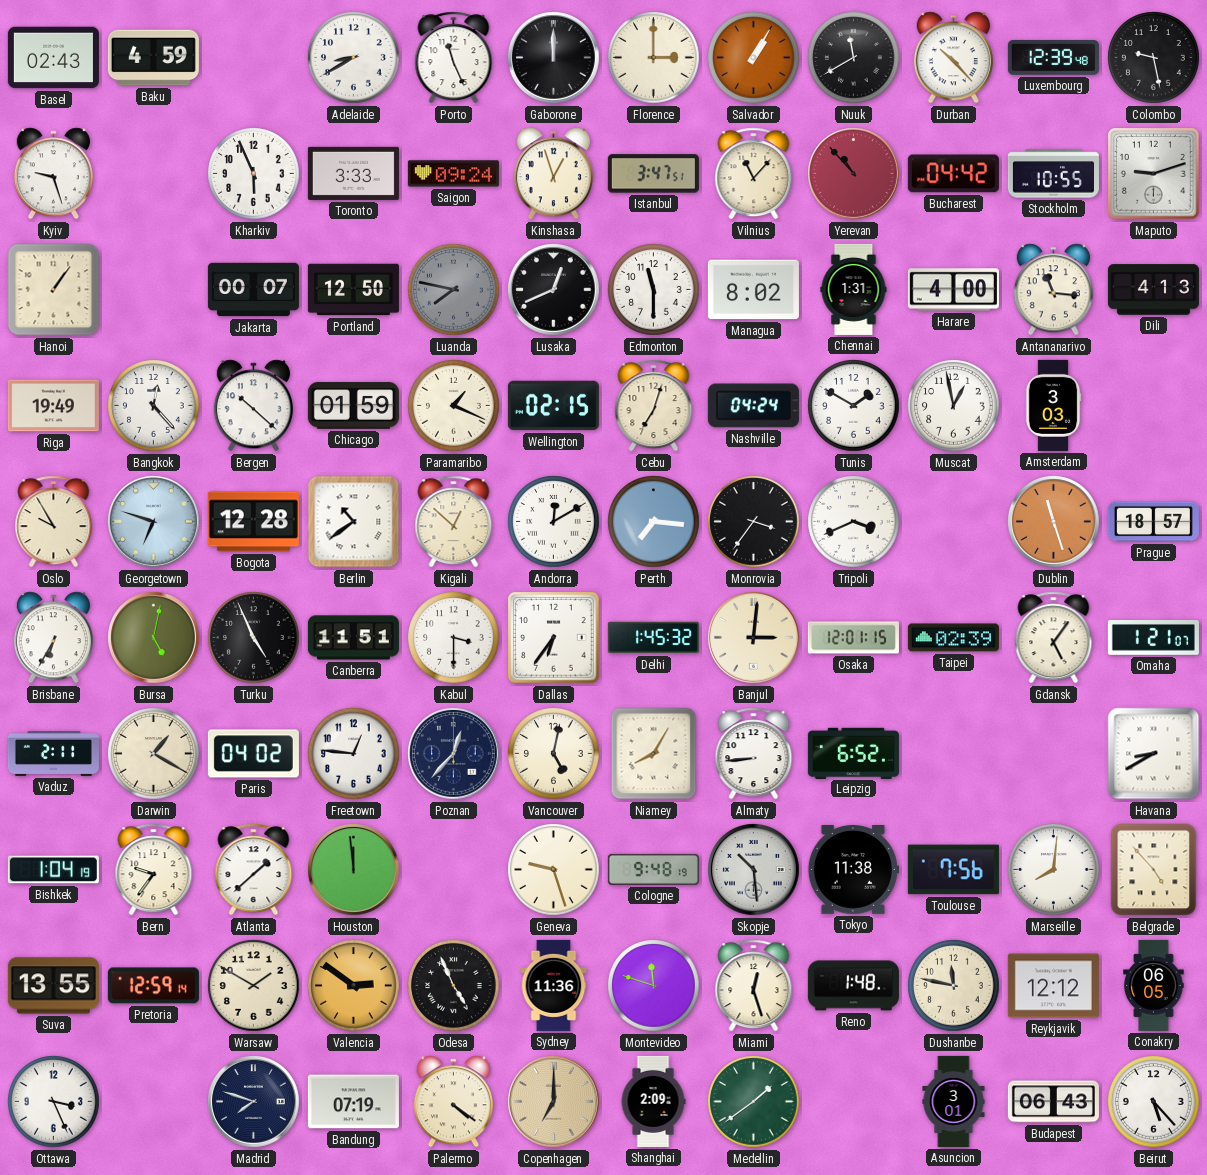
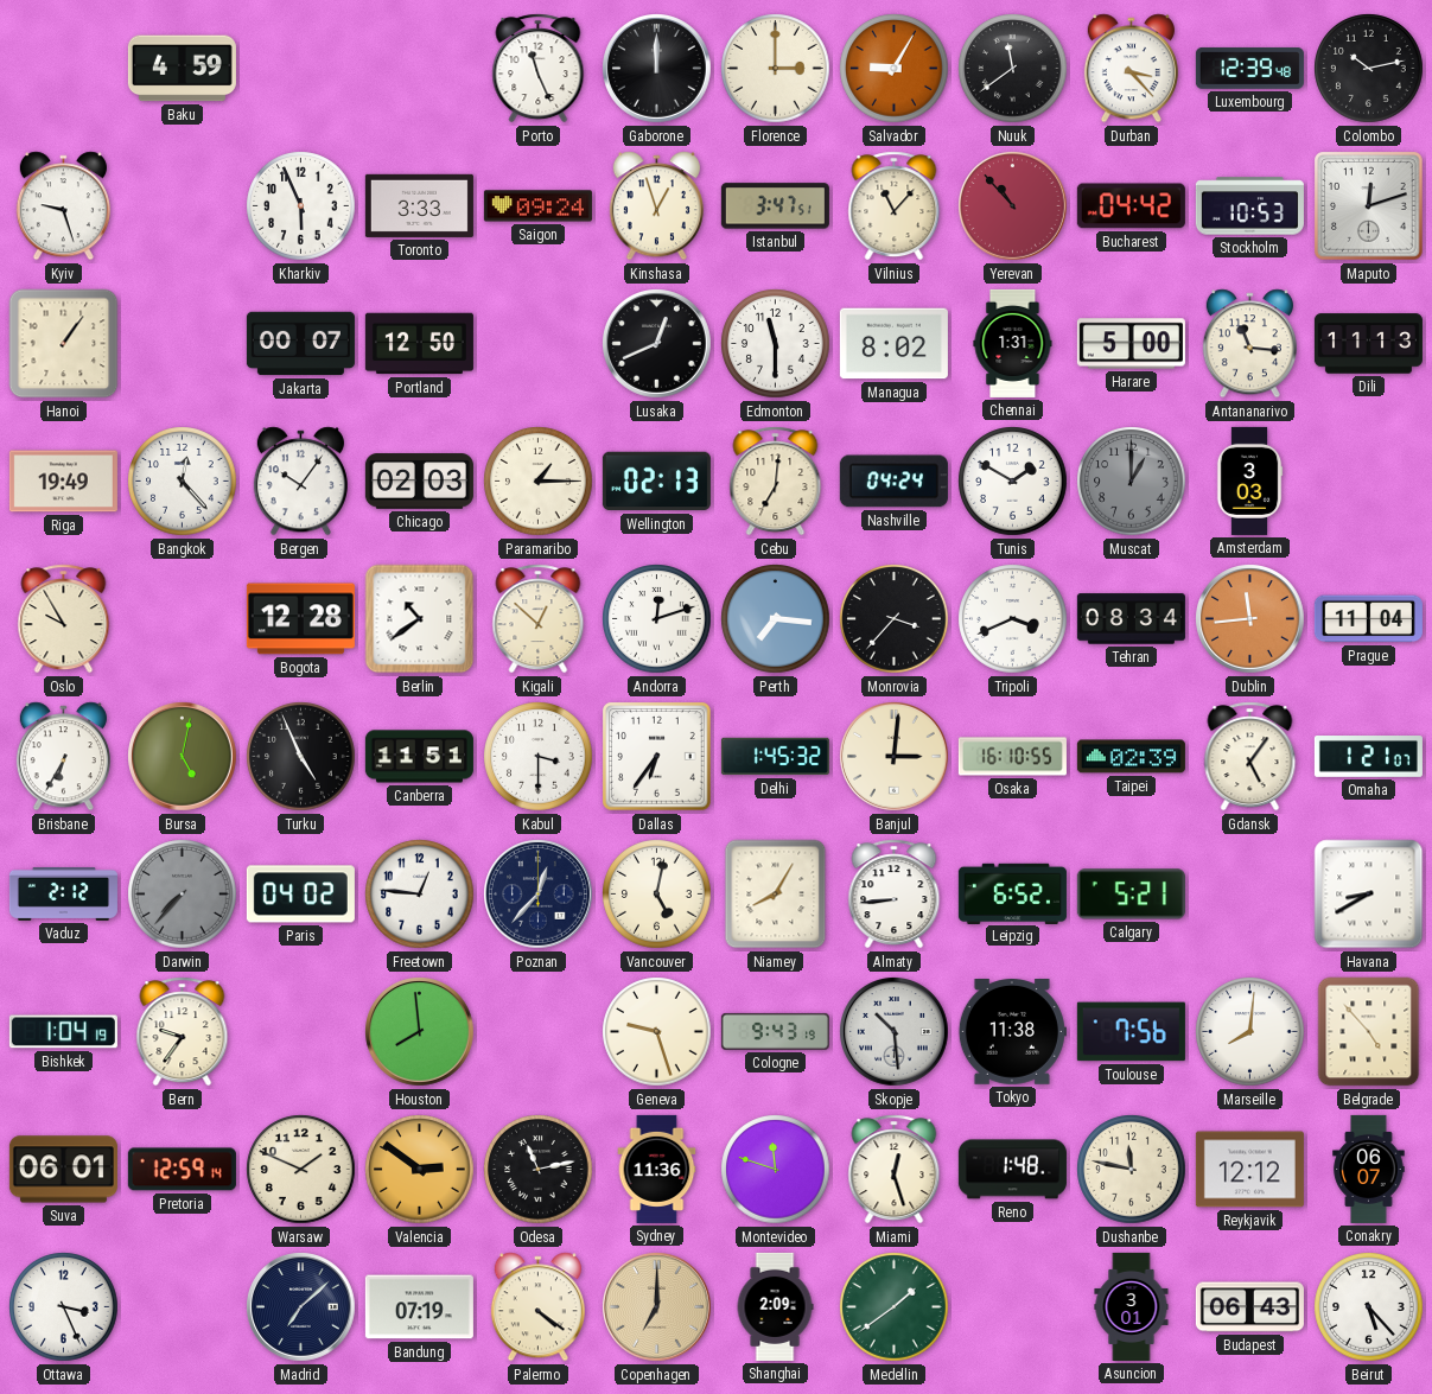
Basel: 02:43 -> none
Adelaide: 8:40 -> none
Salvador: 1:05 -> 9:05
Nuuk: 11:40 -> 11:39
Durban: 10:23 -> 3:23
Colombo: 9:28 -> 10:13
Stockholm: 10:55 -> 10:53
Maputo: 9:12 -> 12:12
Luanda: 7:47 -> none
Harare: 4:00 -> 5:00
Dili: 4:13 -> 11:13
Bergen: 10:22 -> 10:06
Chicago: 01:59 -> 02:03
Paramaribo: 1:19 -> 1:15
Wellington: 02:15 -> 02:13
Cebu: 7:03 -> 7:01
Muscat: 12:58 -> 1:00
Muscat dial: white -> grey
Georgetown: 6:48 -> none
Andorra: 12:10 -> 12:12
Monrovia: 3:36 -> 3:37
Tehran: none -> 08:34
Dublin: 11:27 -> 11:44
Prague: 18:57 -> 11:04
Osaka: 12:01 -> 16:10
Vaduz: 2:11 -> 2:12
Darwin: 1:20 -> 7:37
Darwin dial: cream -> grey
Calgary: none -> 5:21
Atlanta: 1:38 -> none
Houston: 11:59 -> 7:59
Cologne: 9:48 -> 9:43
Suva: 13:55 -> 06:01
Warsaw: 1:50 -> 1:49
Odesa: 4:56 -> 11:13
Conakry: 06:05 -> 06:07
Madrid: 7:48 -> 7:08
